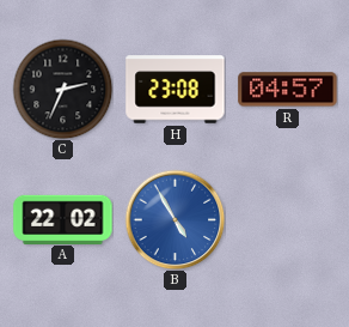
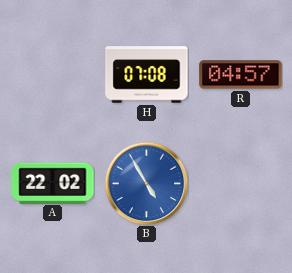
C: 2:34 -> none
H: 23:08 -> 07:08
